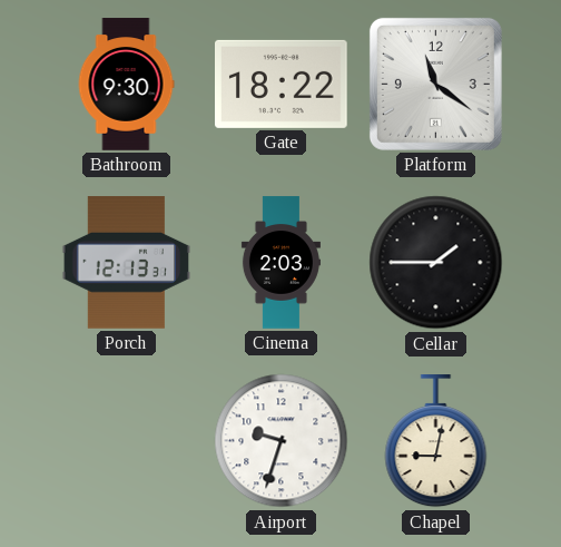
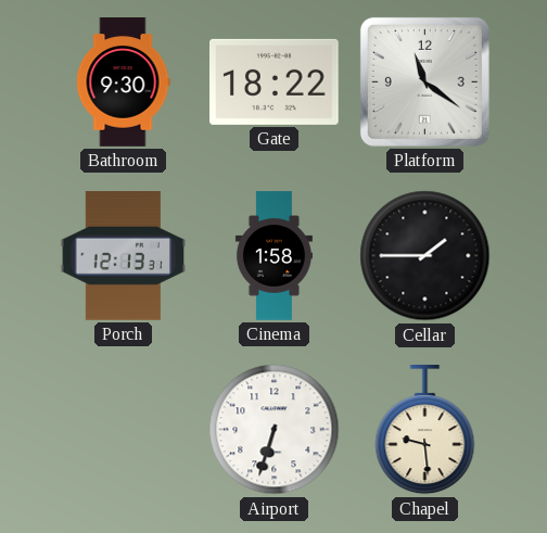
Cinema: 2:03 -> 1:58
Airport: 9:33 -> 6:33
Chapel: 9:02 -> 9:29
